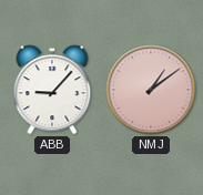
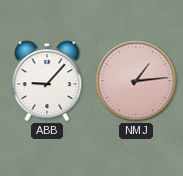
NMJ: 1:09 -> 1:14
